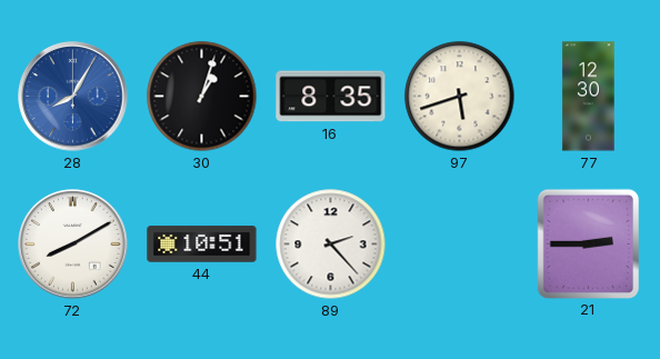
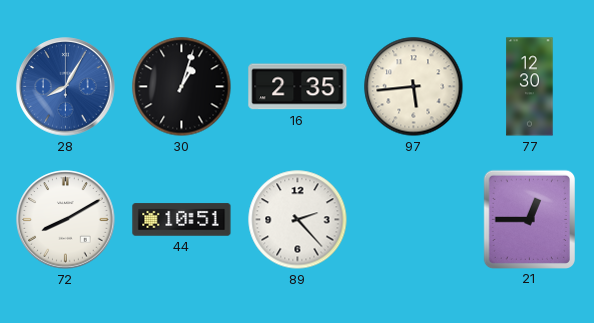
16: 8:35 -> 2:35
97: 5:42 -> 5:44
21: 2:45 -> 12:45
